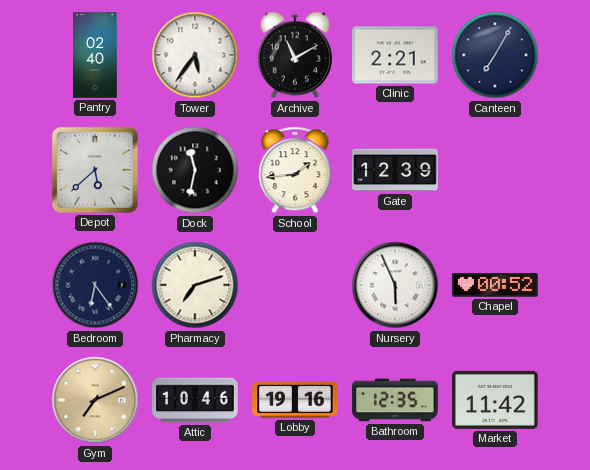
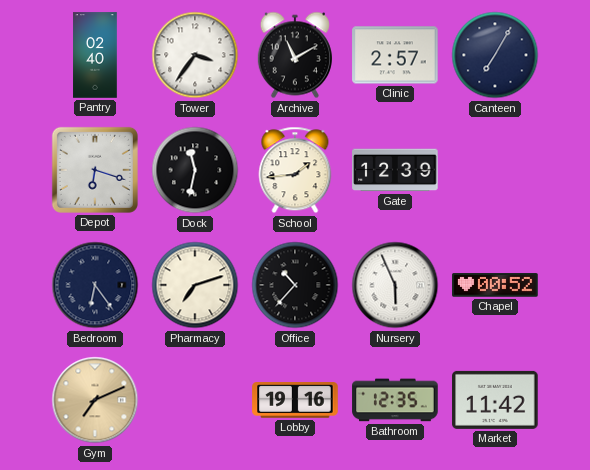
Tower: 5:36 -> 3:36
Clinic: 2:21 -> 2:57
Depot: 5:38 -> 6:18
Office: none -> 10:37
Attic: 10:46 -> none
